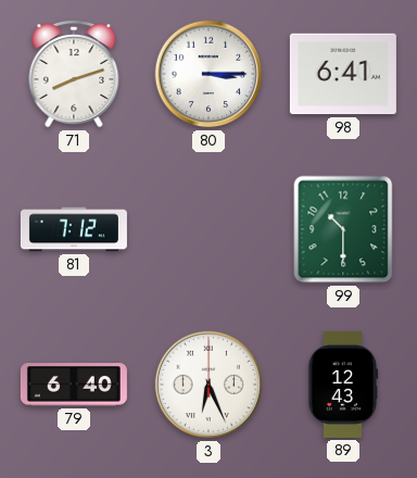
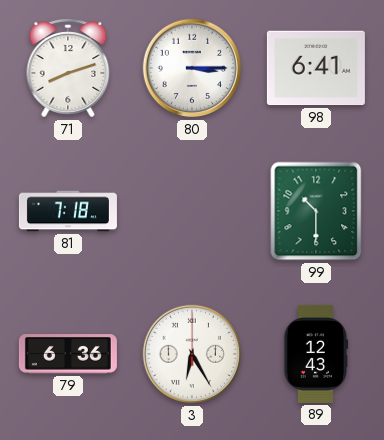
81: 7:12 -> 7:18
79: 6:40 -> 6:36
3: 6:26 -> 6:25
